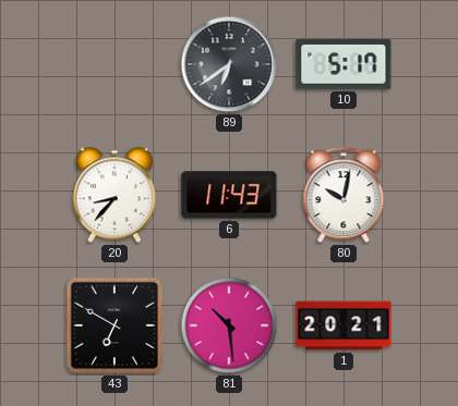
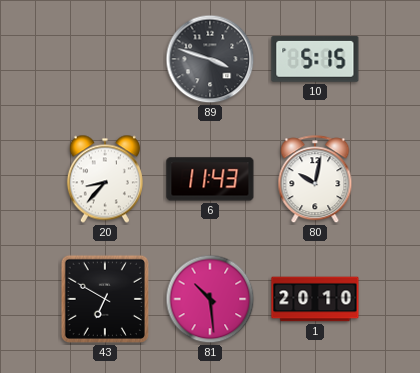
89: 6:39 -> 3:48
10: 5:17 -> 5:15
1: 20:21 -> 20:10
